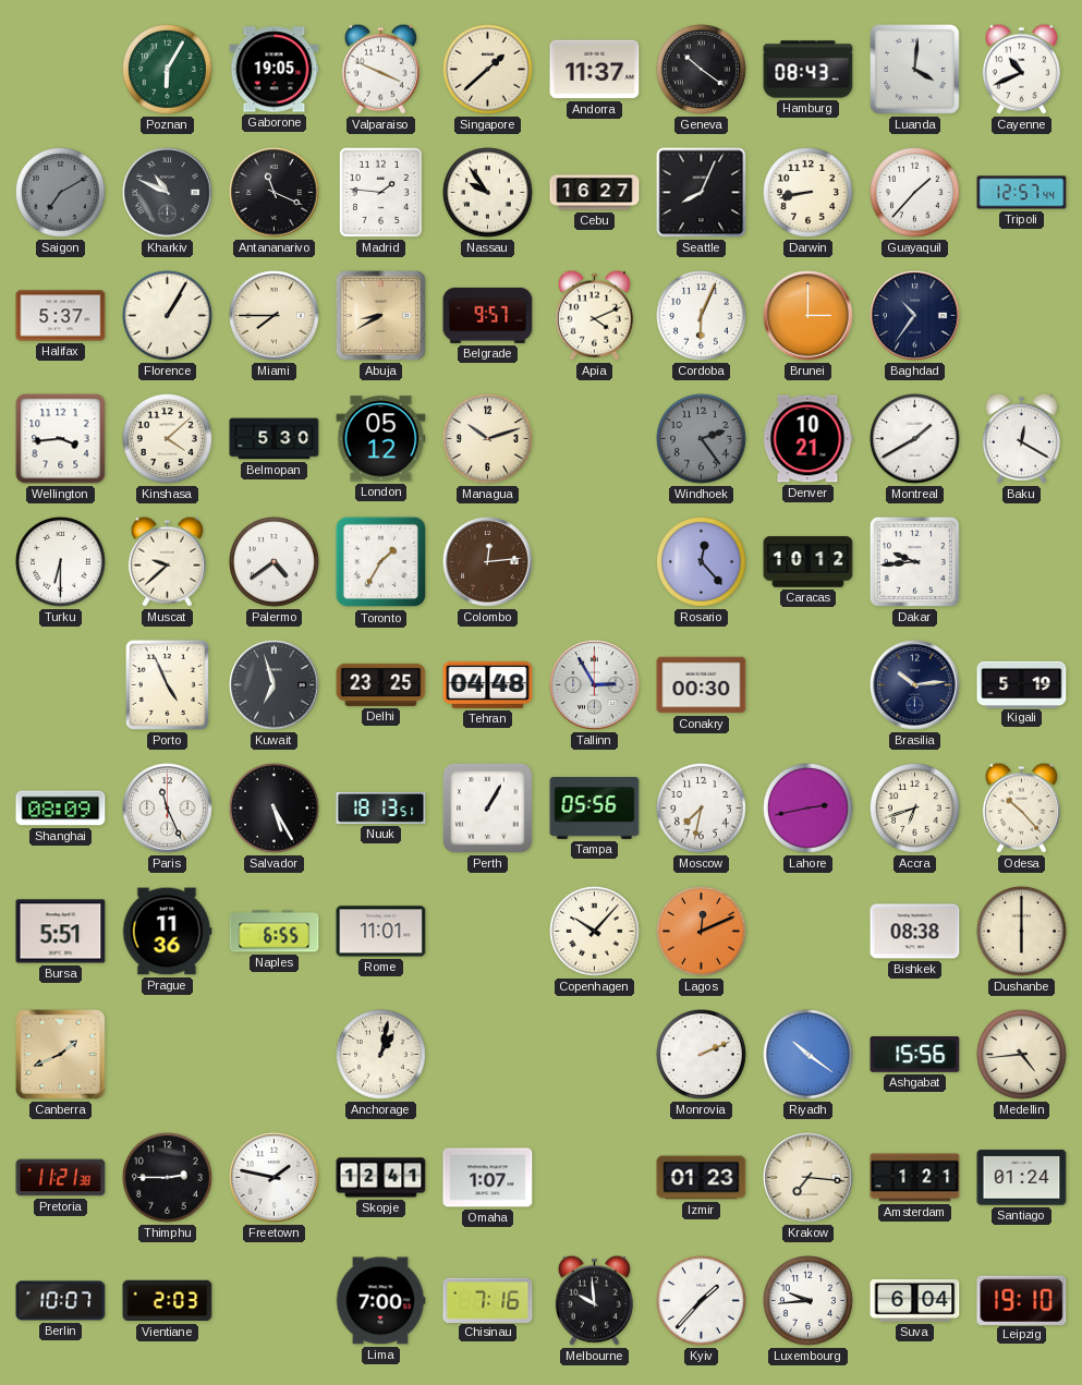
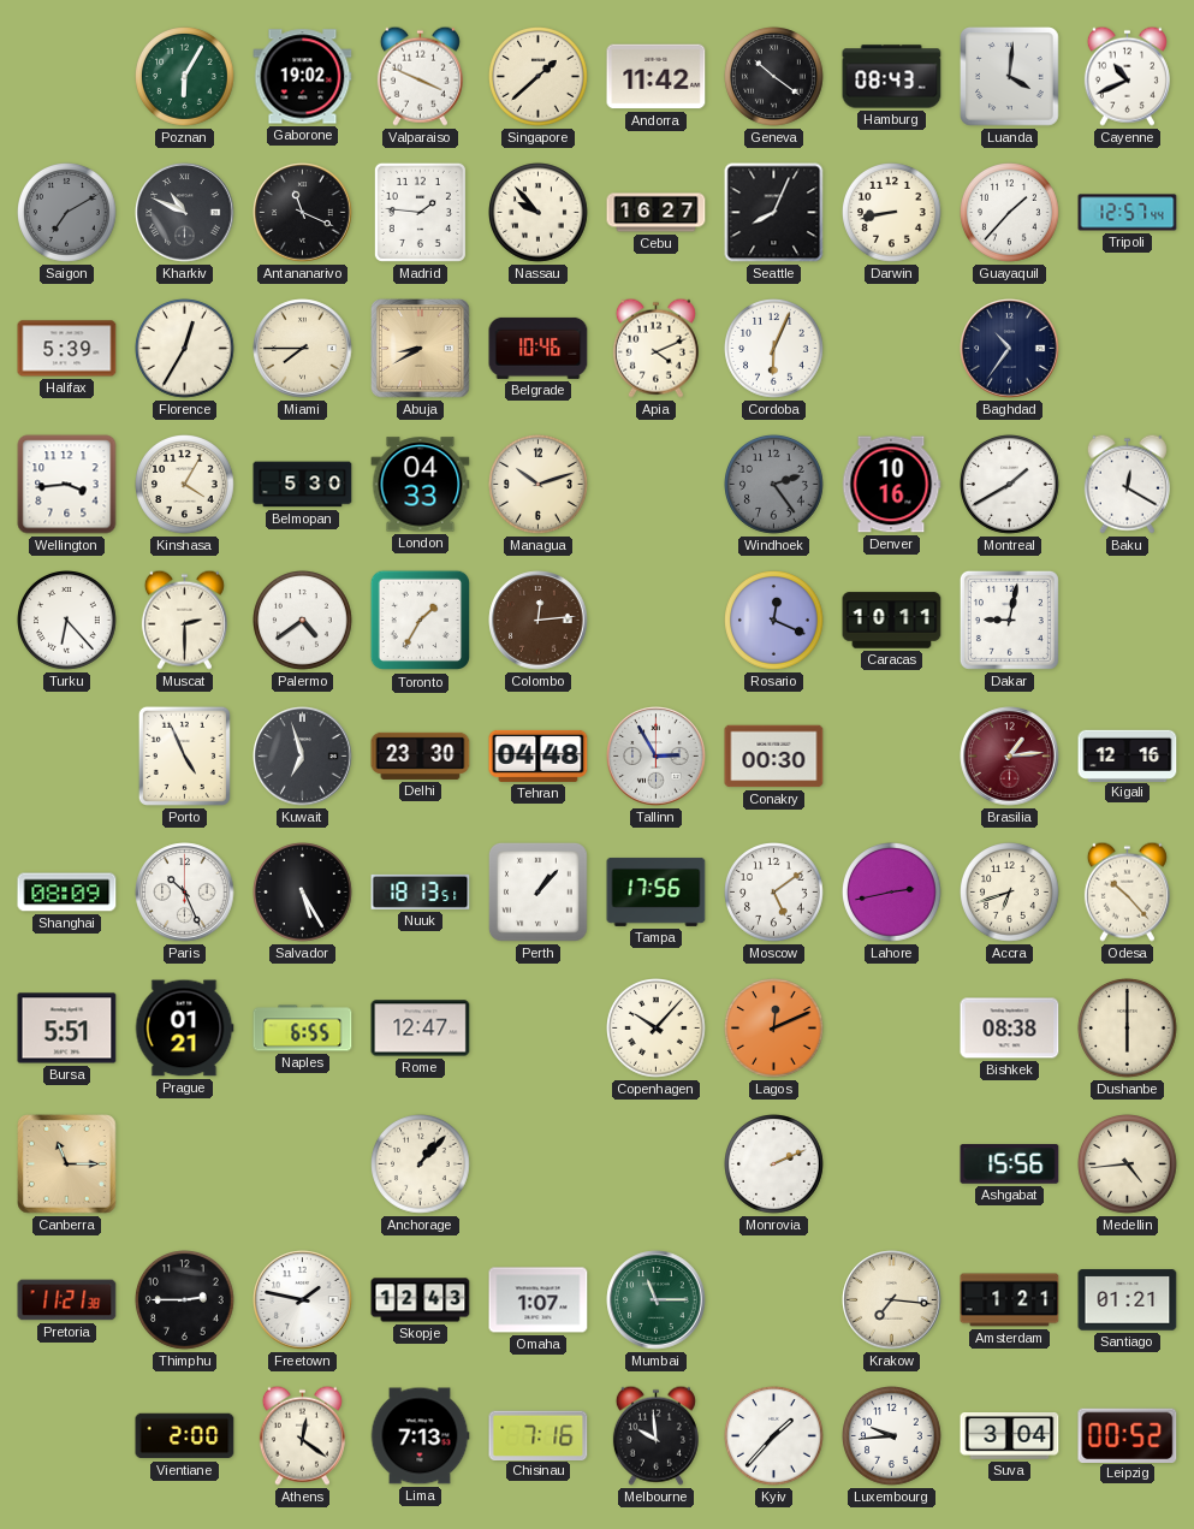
Gaborone: 19:05 -> 19:02
Andorra: 11:37 -> 11:42
Nassau: 9:54 -> 9:53
Halifax: 5:37 -> 5:39
Florence: 1:05 -> 12:35
Belgrade: 9:57 -> 10:46
Brunei: 3:00 -> none
Kinshasa: 4:08 -> 4:05
London: 05:12 -> 04:33
Denver: 10:21 -> 10:16
Turku: 6:30 -> 6:23
Muscat: 9:38 -> 2:30
Rosario: 12:23 -> 12:19
Caracas: 10:12 -> 10:11
Dakar: 9:44 -> 9:02
Delhi: 23:25 -> 23:30
Brasilia: 10:14 -> 1:14
Brasilia dial: navy -> burgundy
Kigali: 5:19 -> 12:16
Paris: 11:26 -> 10:26
Perth: 1:05 -> 1:07
Tampa: 05:56 -> 17:56
Moscow: 7:32 -> 5:09
Prague: 11:36 -> 01:21
Rome: 11:01 -> 12:47
Canberra: 1:41 -> 11:15
Anchorage: 1:02 -> 1:07
Riyadh: 10:21 -> none
Skopje: 12:41 -> 12:43
Mumbai: none -> 11:15
Izmir: 01:23 -> none
Santiago: 01:24 -> 01:21
Berlin: 10:07 -> none
Vientiane: 2:03 -> 2:00
Athens: none -> 12:21
Lima: 7:00 -> 7:13
Suva: 6:04 -> 3:04
Leipzig: 19:10 -> 00:52
